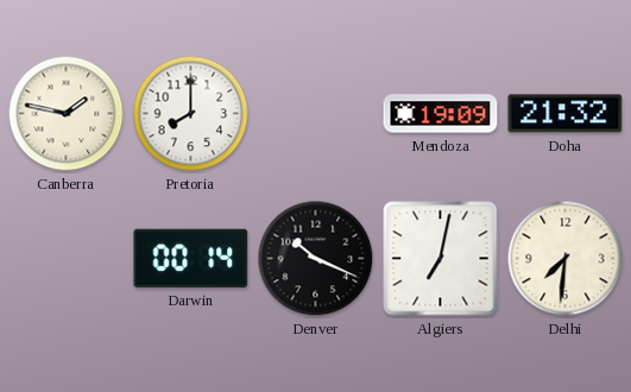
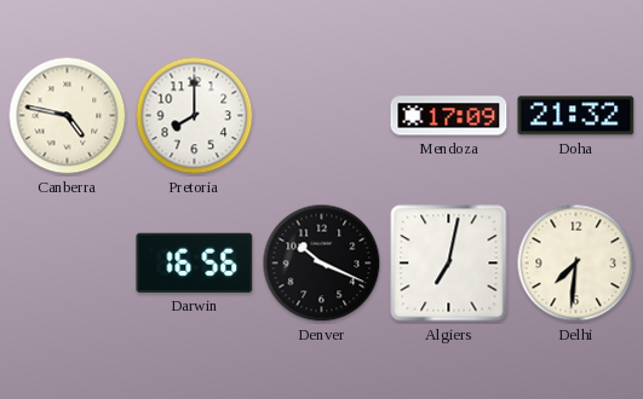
Canberra: 1:47 -> 4:47
Mendoza: 19:09 -> 17:09
Darwin: 00:14 -> 16:56
